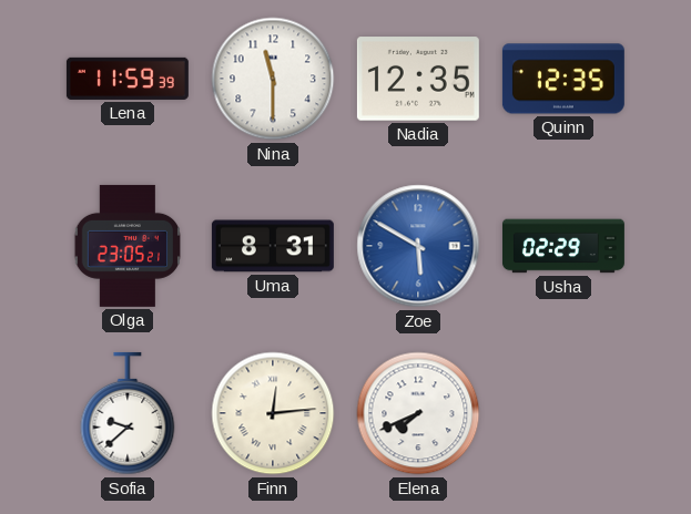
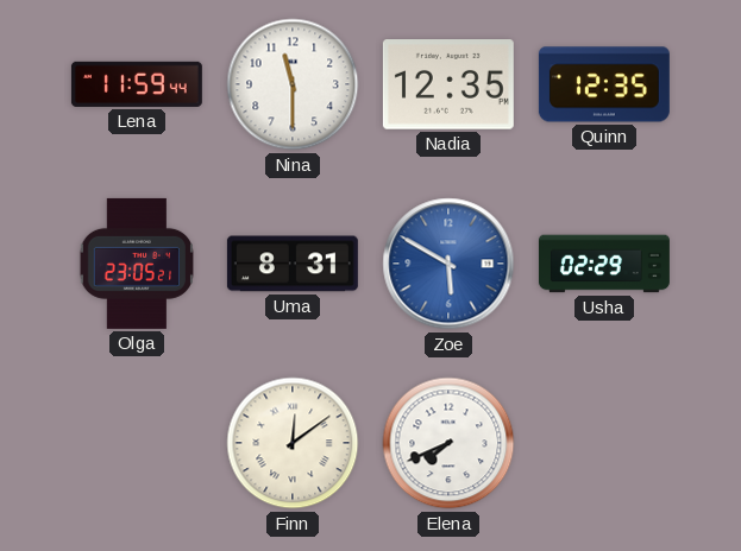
Lena: 11:59:39 -> 11:59:44
Sofia: 9:38 -> none
Finn: 12:14 -> 12:09
